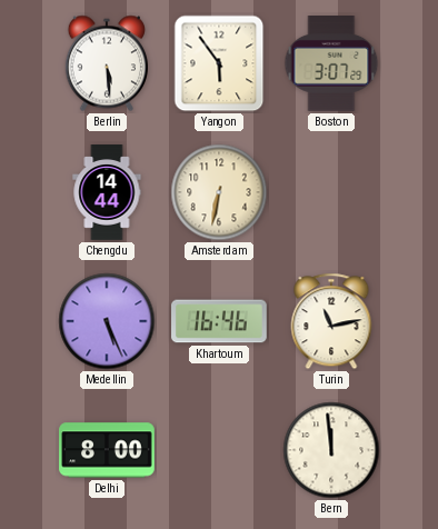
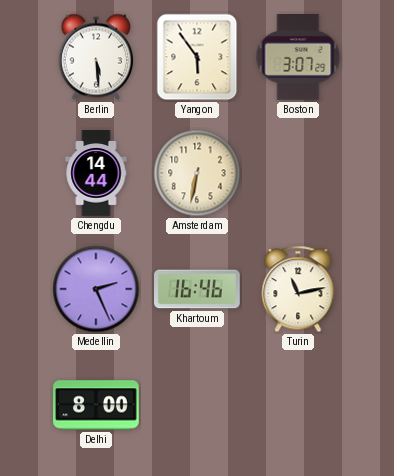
Medellin: 5:26 -> 2:26
Bern: 11:59 -> none
